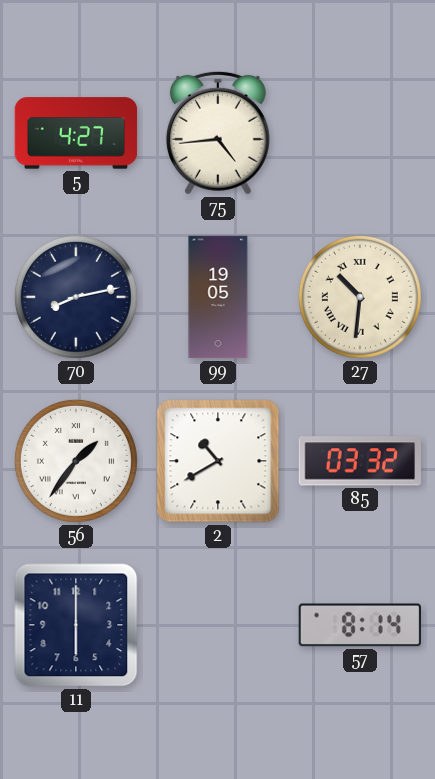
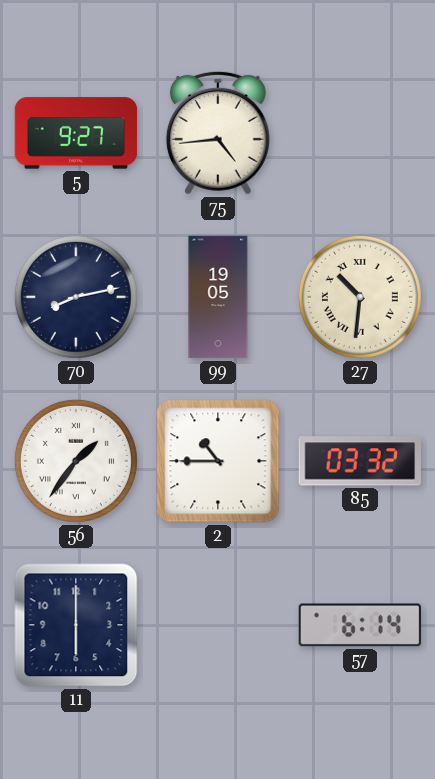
5: 4:27 -> 9:27
2: 10:40 -> 10:45
57: 8:14 -> 6:14
